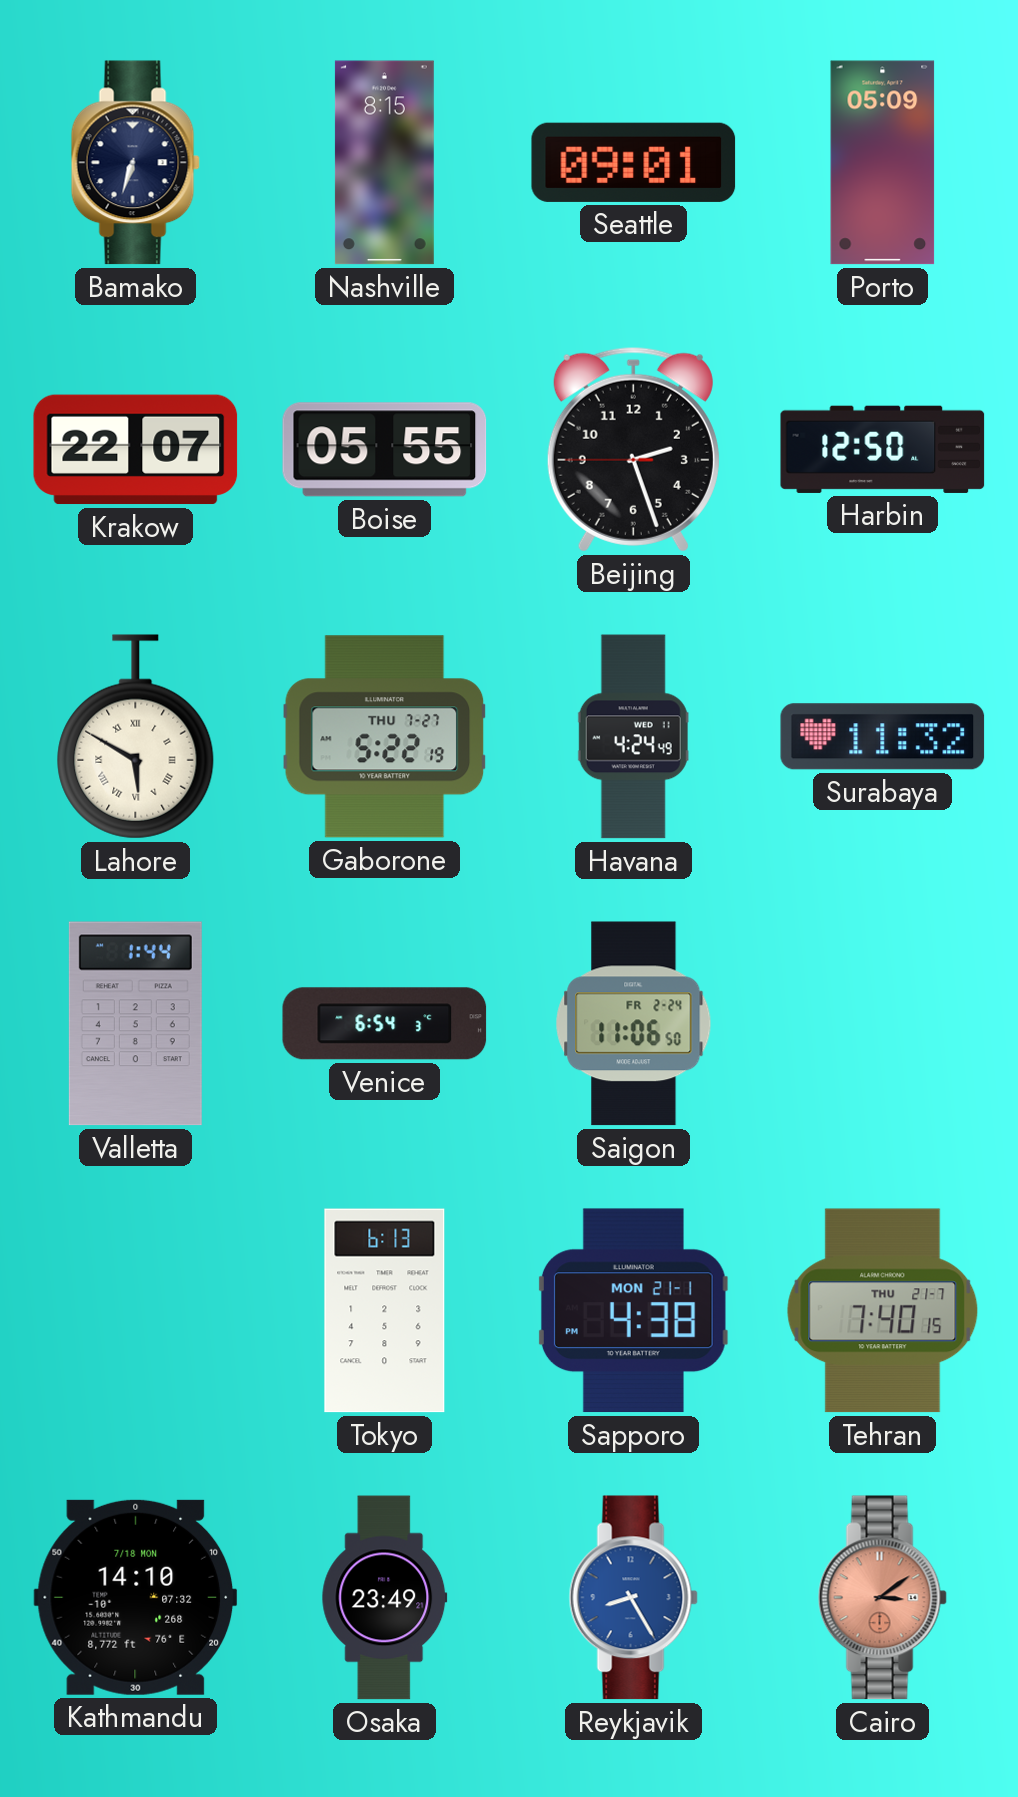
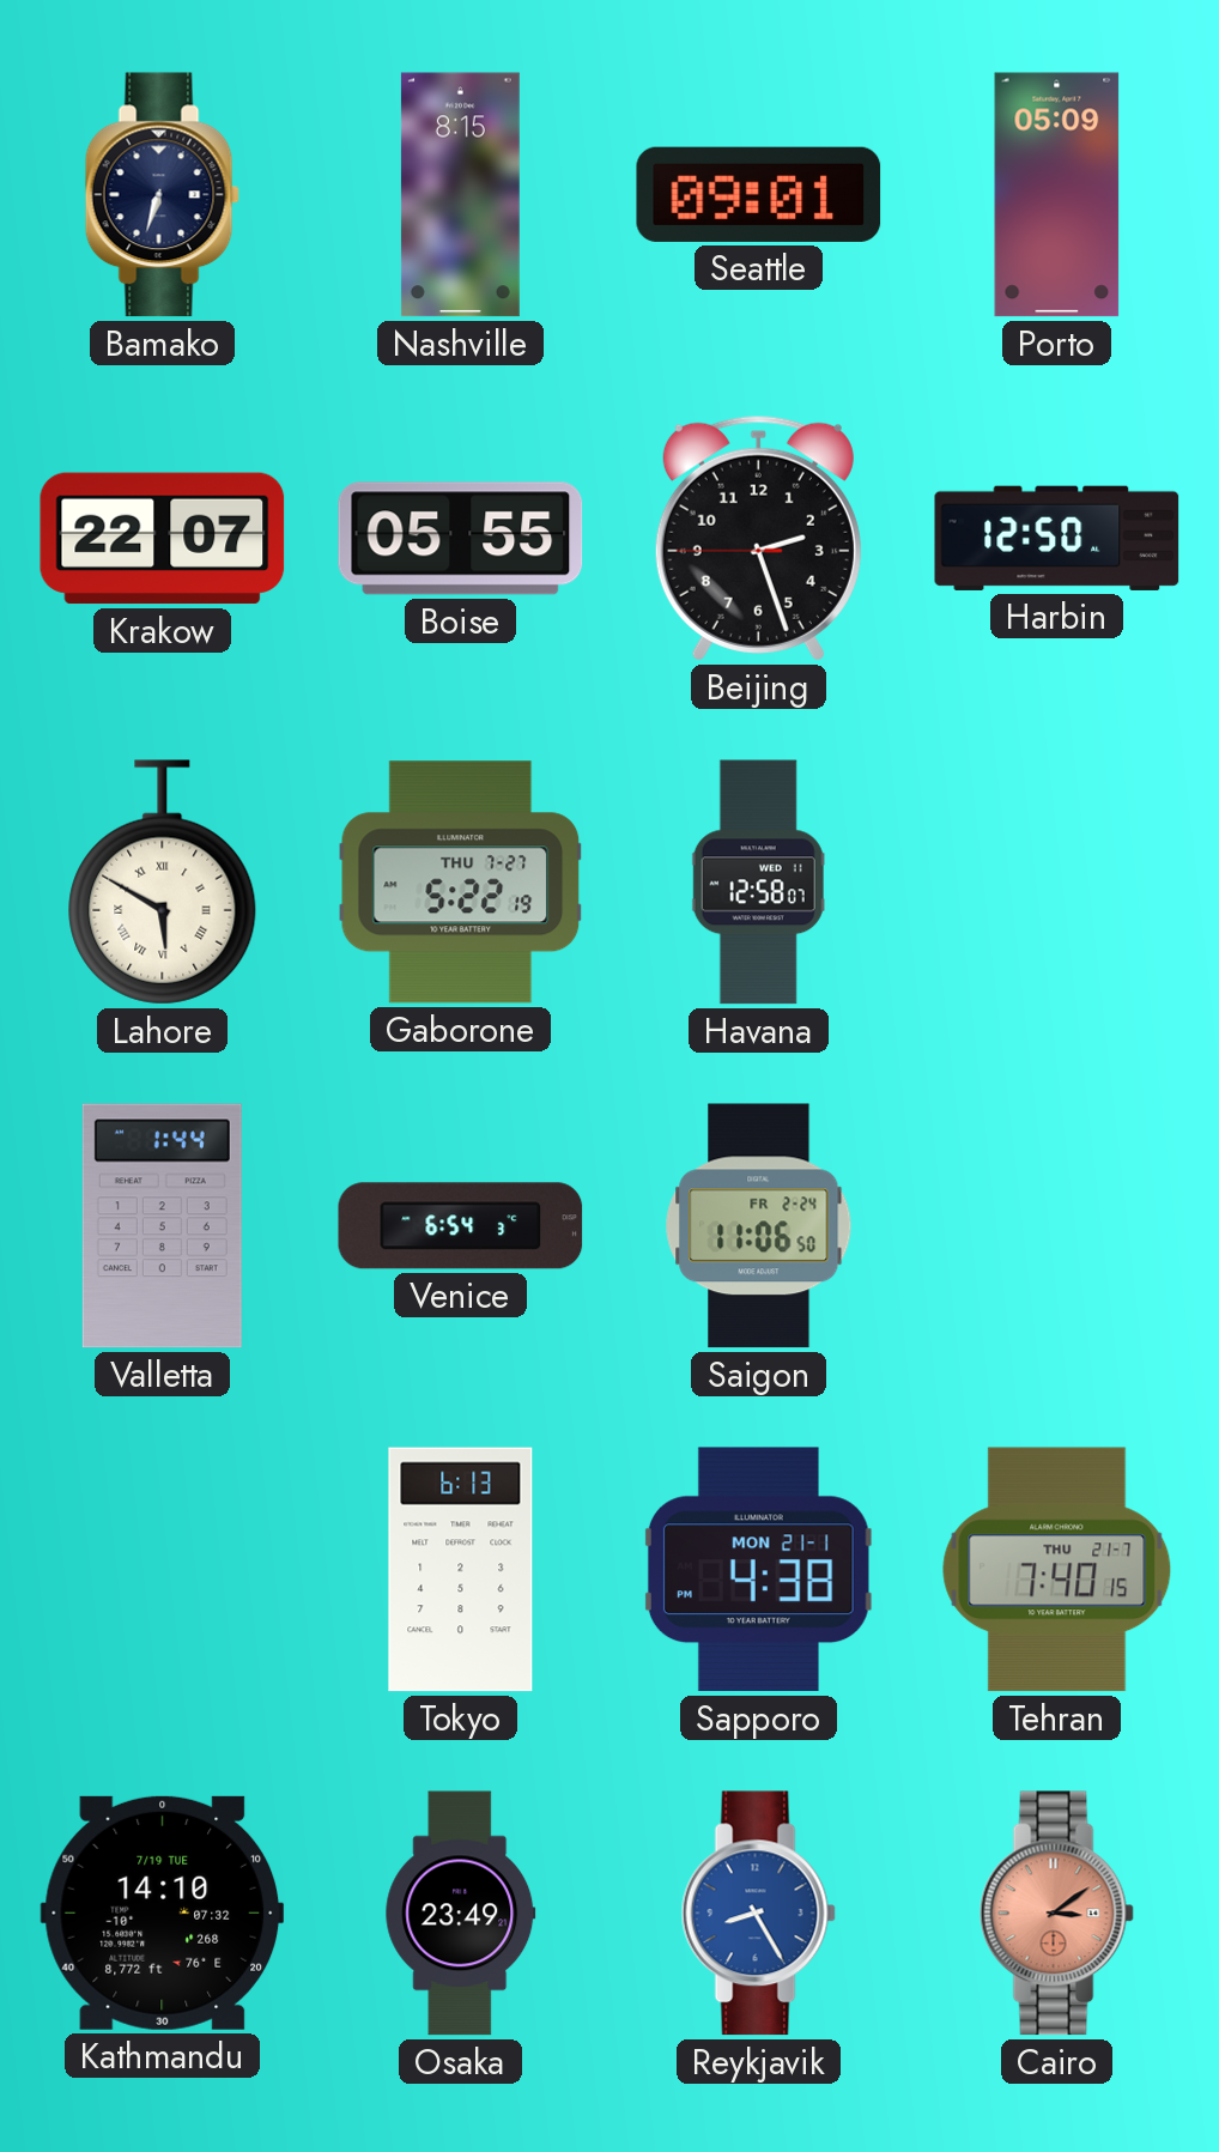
Havana: 4:24 -> 12:58
Surabaya: 11:32 -> none
Kathmandu date: 7/18 MON -> 7/19 TUE
